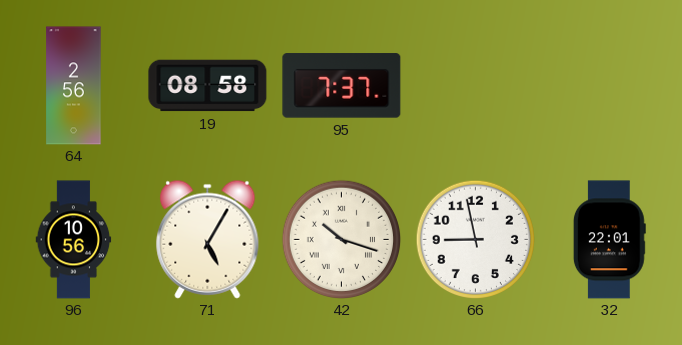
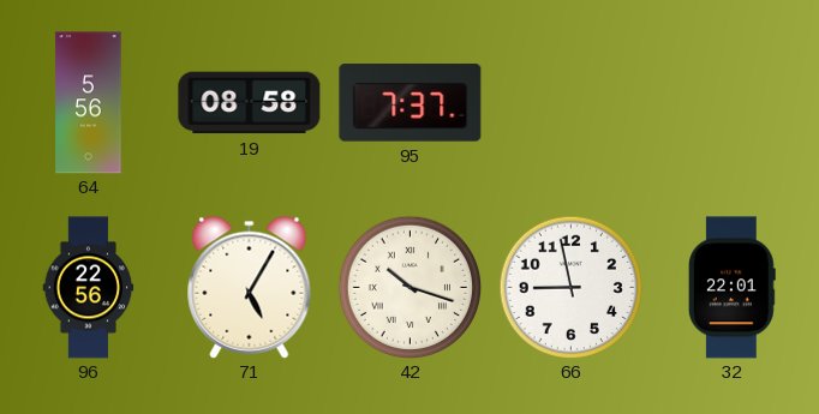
64: 2:56 -> 5:56
96: 10:56 -> 22:56
